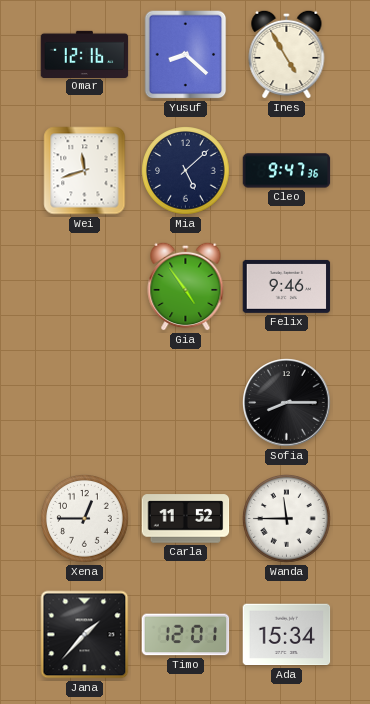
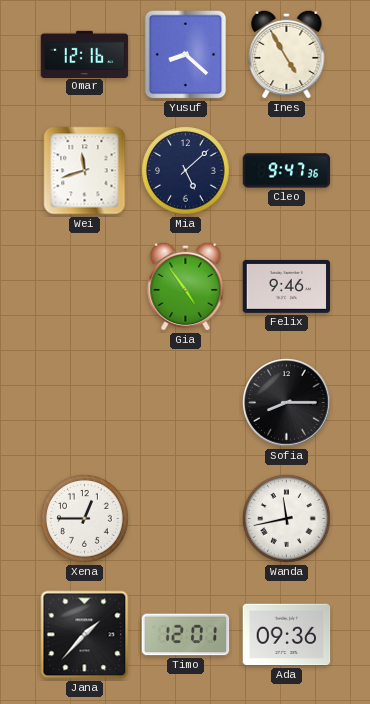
Carla: 11:52 -> none
Wanda: 11:45 -> 11:43
Ada: 15:34 -> 09:36
